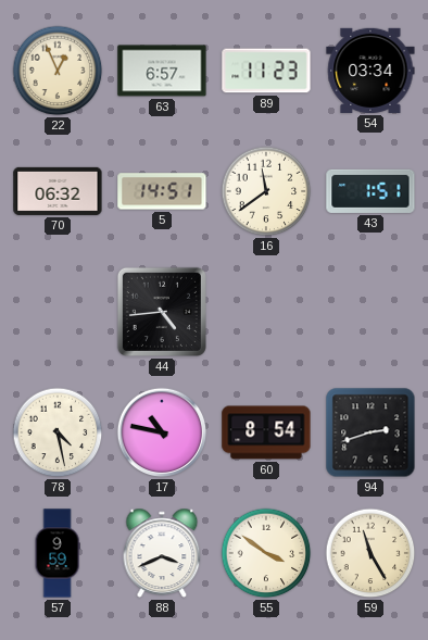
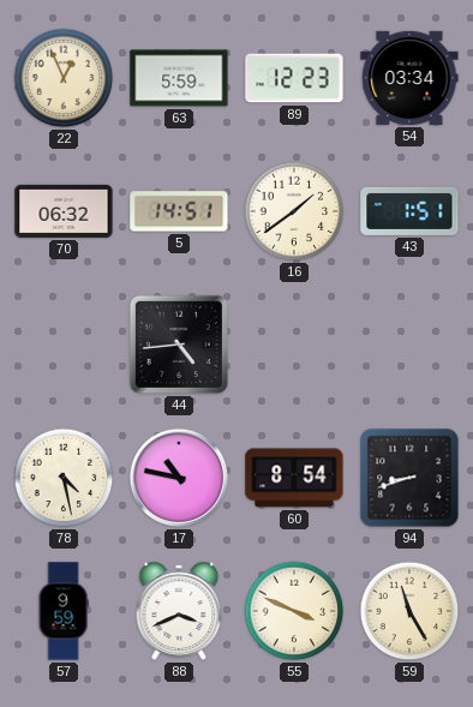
63: 6:57 -> 5:59
89: 11:23 -> 12:23
16: 11:39 -> 1:39
94: 2:42 -> 8:42
55: 3:51 -> 3:49
